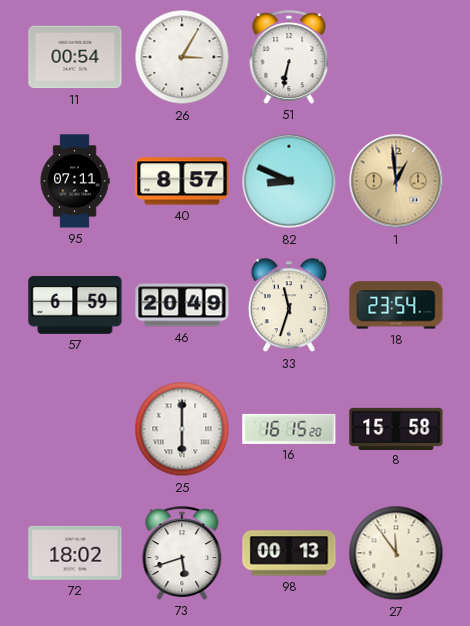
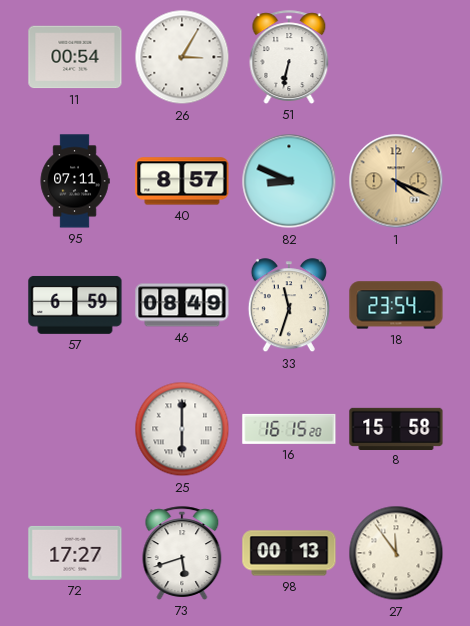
1: 12:59 -> 4:19
46: 20:49 -> 08:49
72: 18:02 -> 17:27
